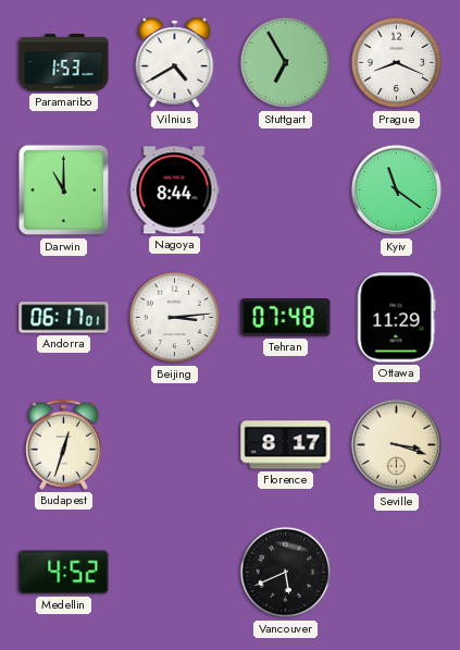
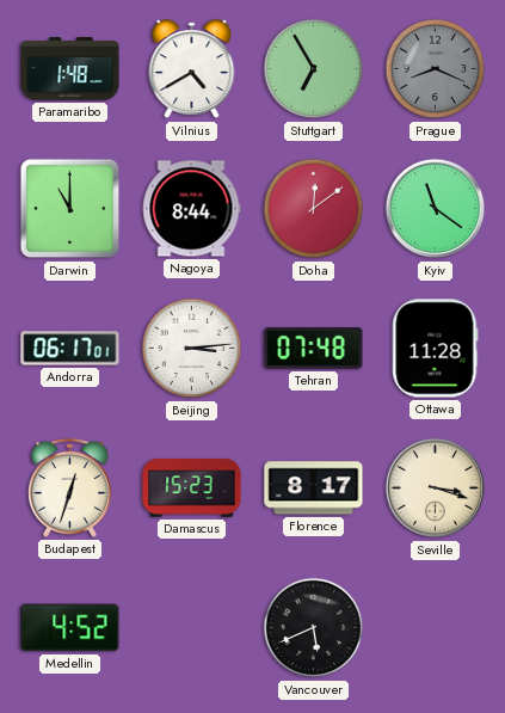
Paramaribo: 1:53 -> 1:48
Prague dial: white -> grey
Doha: none -> 12:09
Ottawa: 11:29 -> 11:28
Damascus: none -> 15:23
